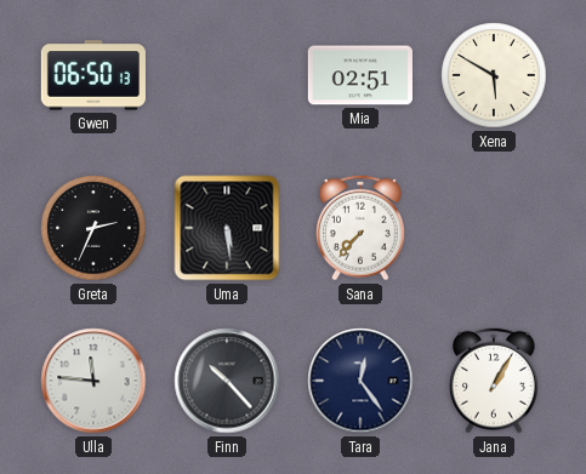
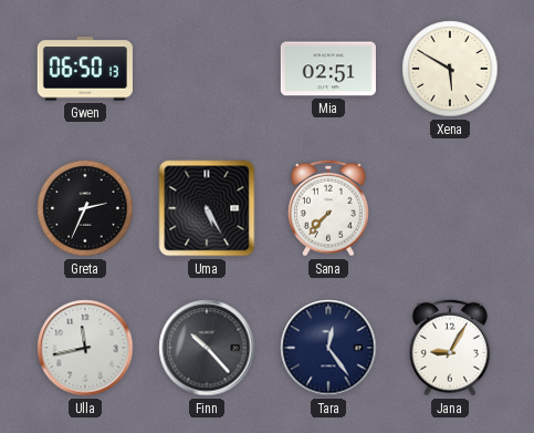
Uma: 5:29 -> 5:25
Ulla: 11:46 -> 11:43
Jana: 1:05 -> 9:05
